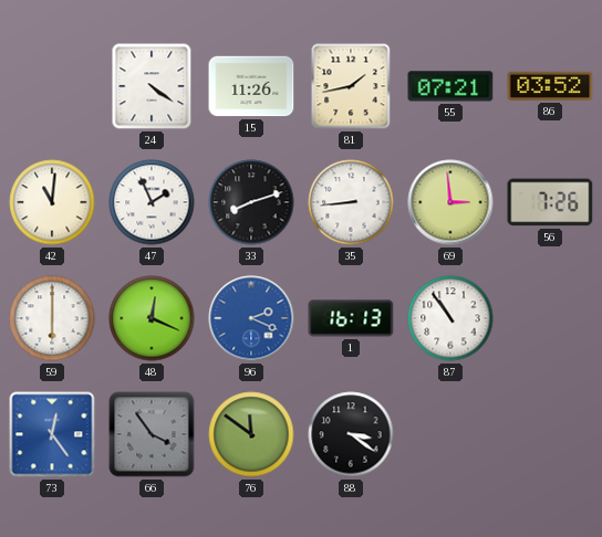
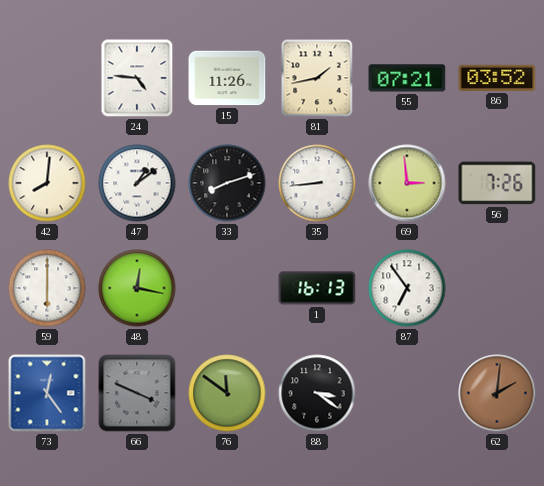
24: 4:21 -> 4:46
42: 11:01 -> 8:01
47: 1:56 -> 1:09
48: 12:19 -> 12:17
96: 2:19 -> none
87: 10:54 -> 6:54
66: 3:54 -> 3:49
62: none -> 2:01
